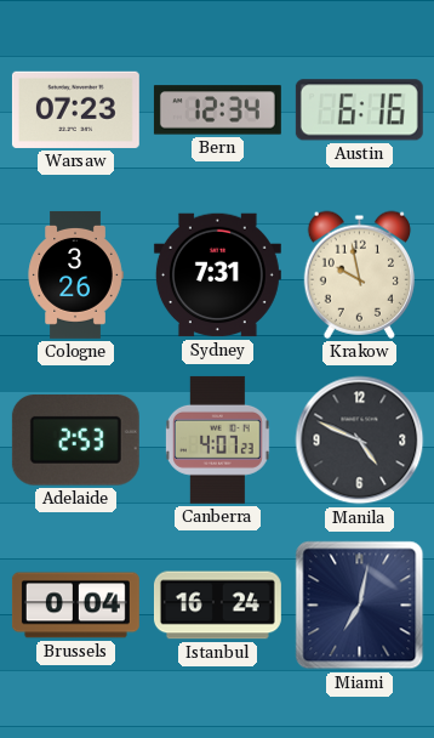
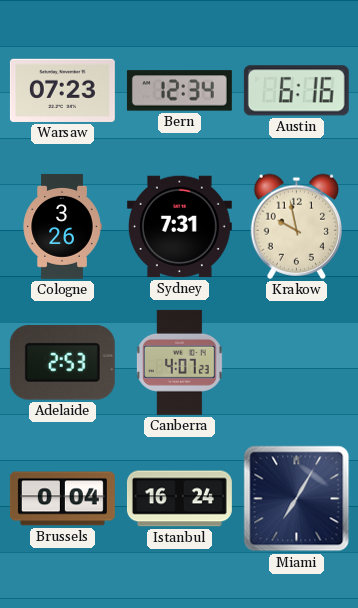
Manila: 4:49 -> none
Miami: 7:02 -> 7:05
